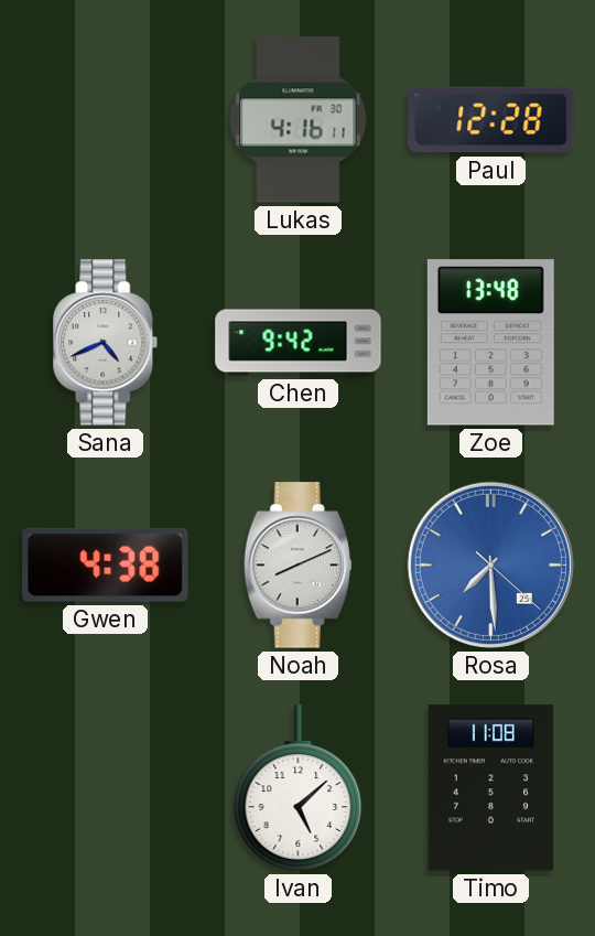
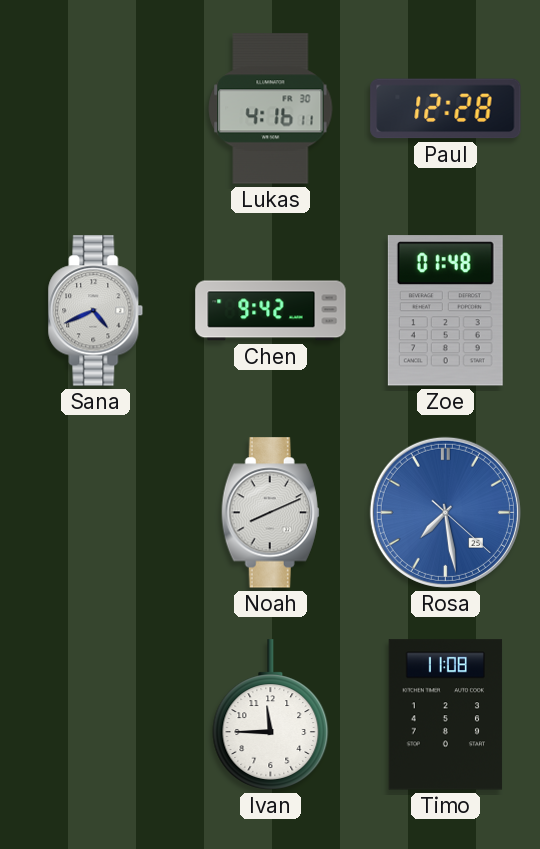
Zoe: 13:48 -> 01:48
Gwen: 4:38 -> none
Rosa: 7:29 -> 7:28
Ivan: 5:08 -> 11:45
